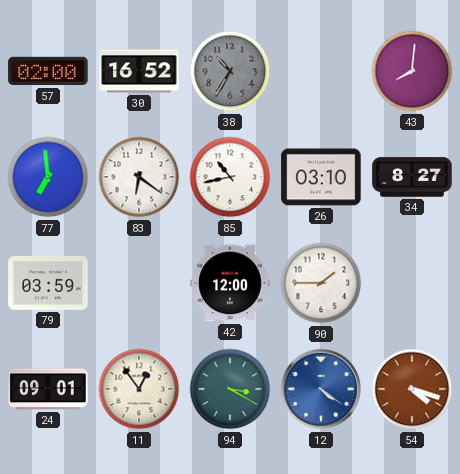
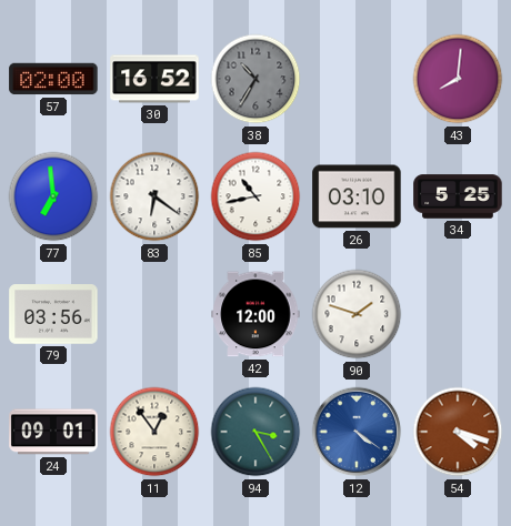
34: 8:27 -> 5:25
79: 03:59 -> 03:56
90: 1:45 -> 1:48
94: 3:20 -> 3:25
